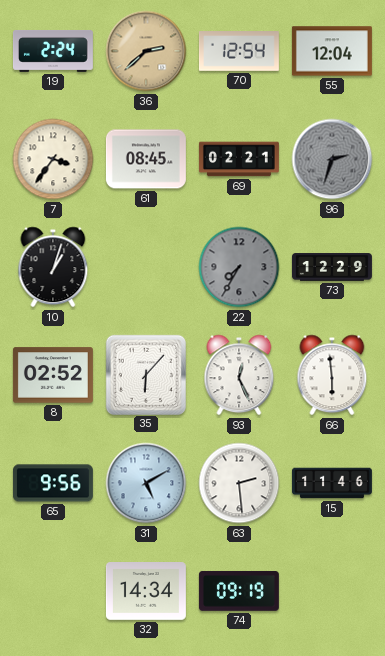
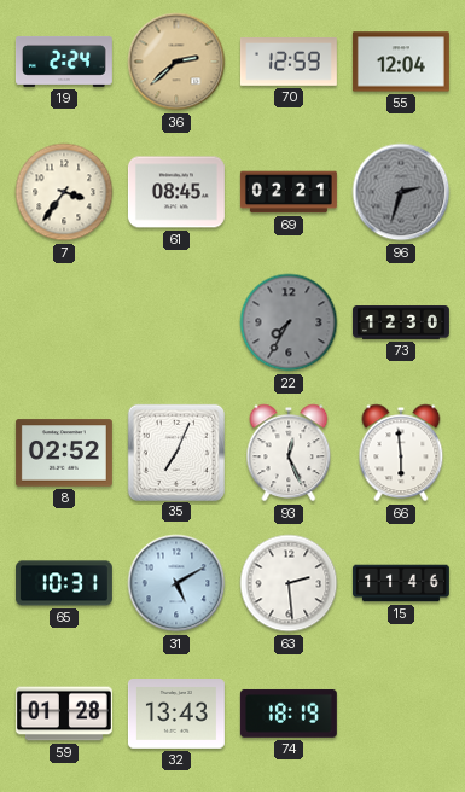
70: 12:54 -> 12:59
10: 1:03 -> none
73: 12:29 -> 12:30
35: 6:07 -> 7:04
65: 9:56 -> 10:31
59: none -> 01:28
32: 14:34 -> 13:43
74: 09:19 -> 18:19
